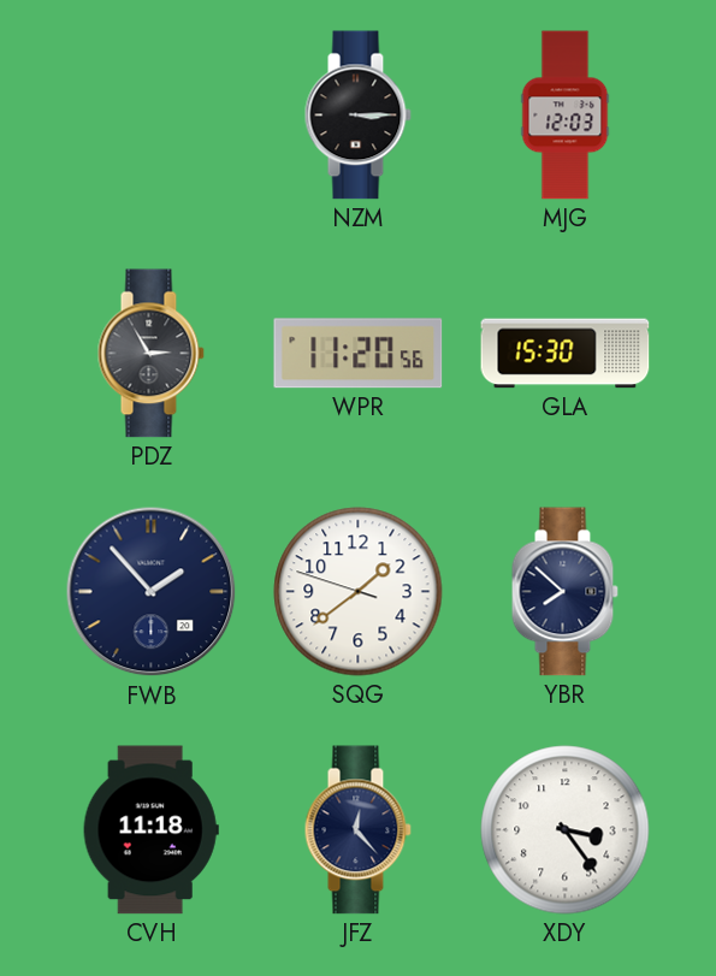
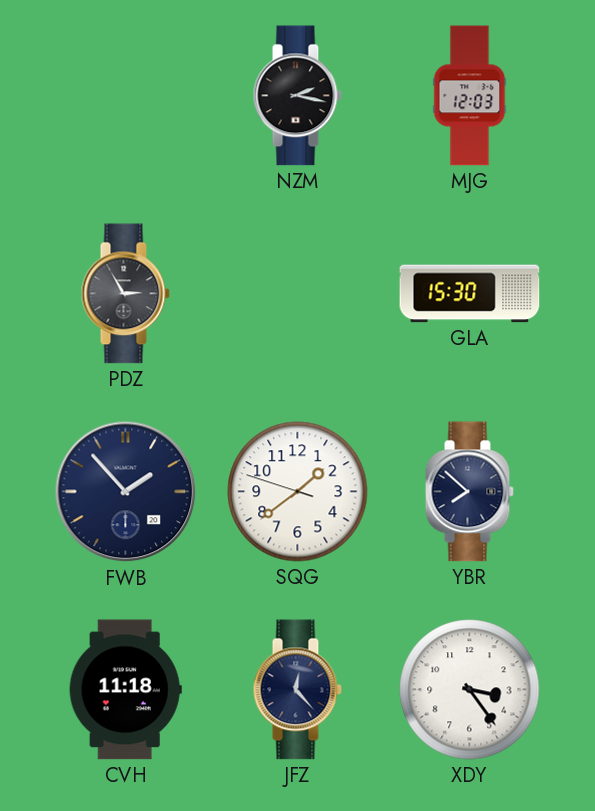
NZM: 3:15 -> 2:17
WPR: 11:20 -> none
